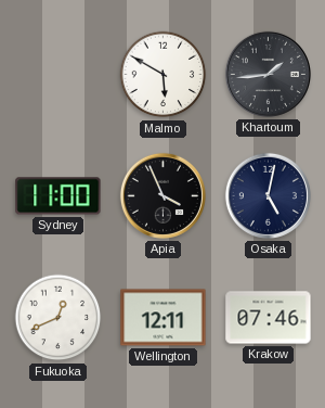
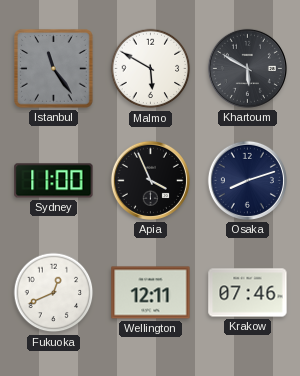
Istanbul: none -> 11:24
Khartoum: 1:44 -> 5:50
Osaka: 5:02 -> 8:12
